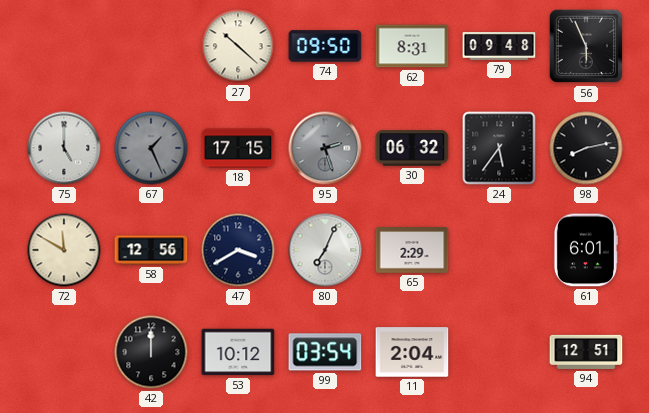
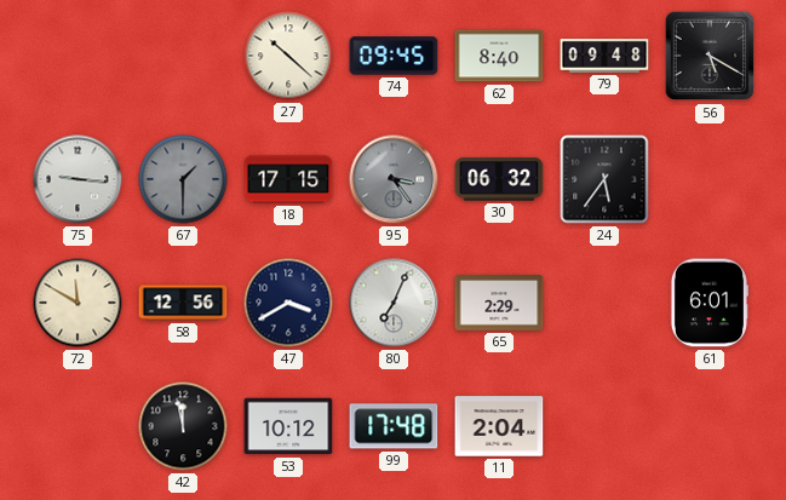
74: 09:50 -> 09:45
62: 8:31 -> 8:40
56: 5:56 -> 5:20
75: 5:00 -> 9:16
67: 1:26 -> 1:30
95: 2:27 -> 3:24
98: 8:13 -> none
42: 12:00 -> 11:58
99: 03:54 -> 17:48
94: 12:51 -> none
